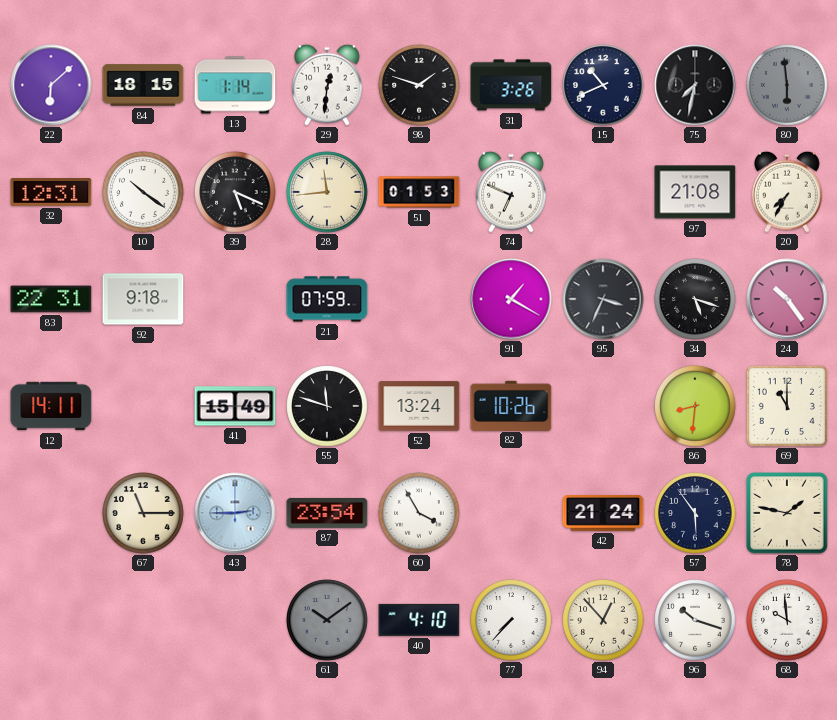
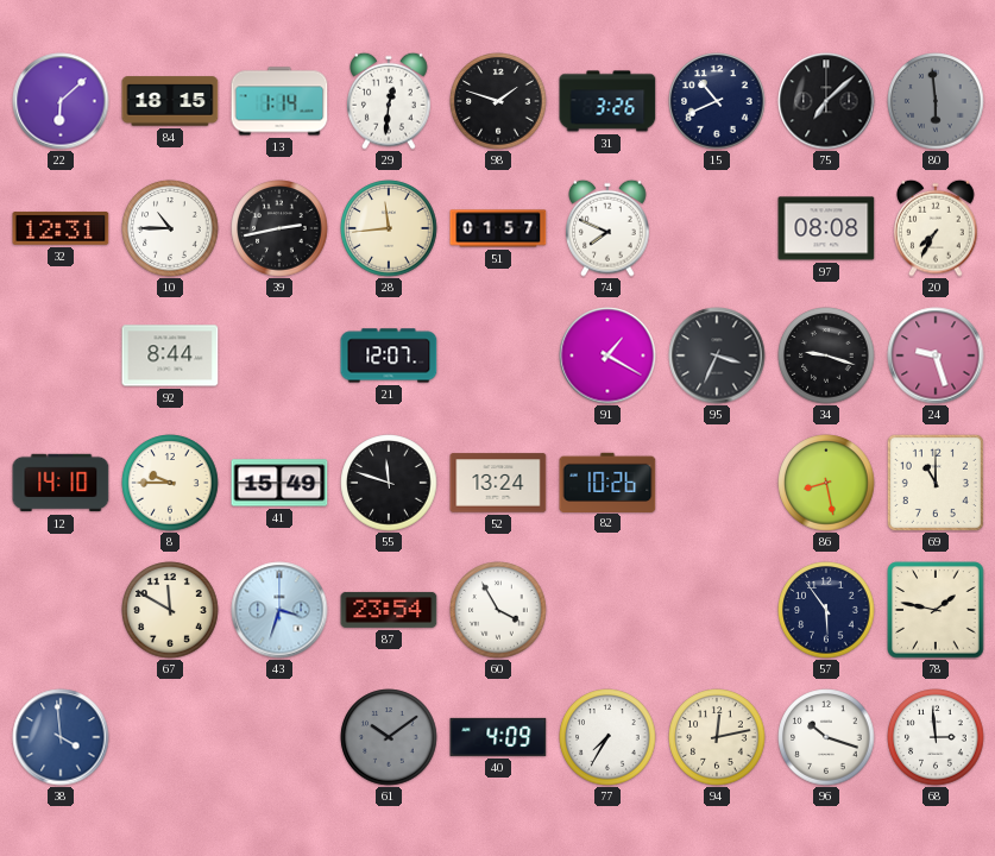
75: 7:32 -> 7:08
10: 10:21 -> 10:45
39: 5:19 -> 2:43
51: 01:53 -> 01:57
74: 6:49 -> 7:49
97: 21:08 -> 08:08
83: 22:31 -> none
92: 9:18 -> 8:44
21: 07:59 -> 12:07
34: 5:18 -> 9:18
24: 10:24 -> 9:27
12: 14:11 -> 14:10
8: none -> 9:45
86: 8:31 -> 8:28
67: 11:15 -> 11:50
43: 2:45 -> 3:33
42: 21:24 -> none
38: none -> 3:59
40: 4:10 -> 4:09
77: 7:37 -> 7:35
94: 12:53 -> 12:13
68: 9:59 -> 2:59
